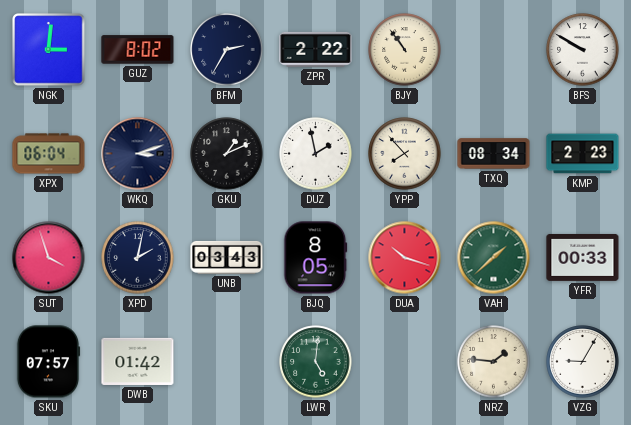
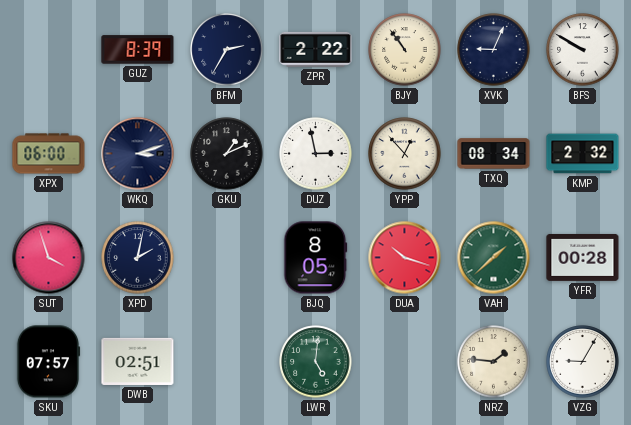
NGK: 3:01 -> none
GUZ: 8:02 -> 8:39
XVK: none -> 9:04
XPX: 06:04 -> 06:00
DUZ: 1:58 -> 2:58
YPP: 7:53 -> 12:53
KMP: 2:23 -> 2:32
UNB: 03:43 -> none
YFR: 00:33 -> 00:28
DWB: 01:42 -> 02:51
